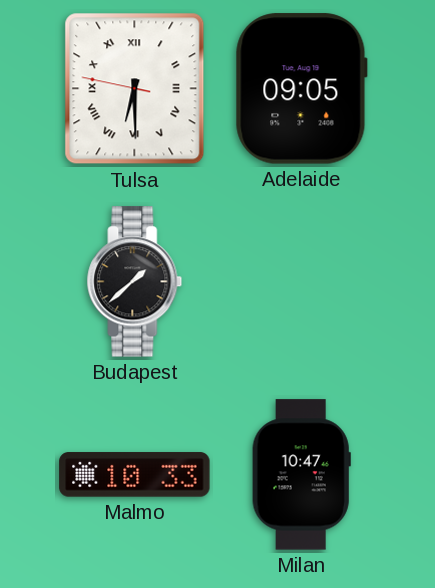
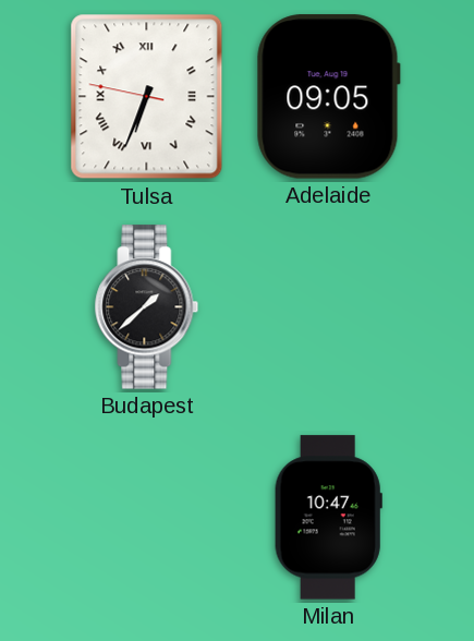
Tulsa: 6:29 -> 6:33
Malmo: 10:33 -> none
